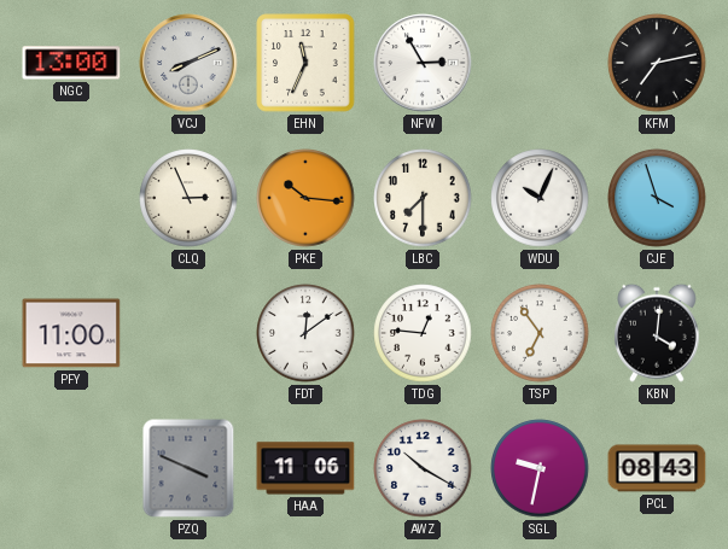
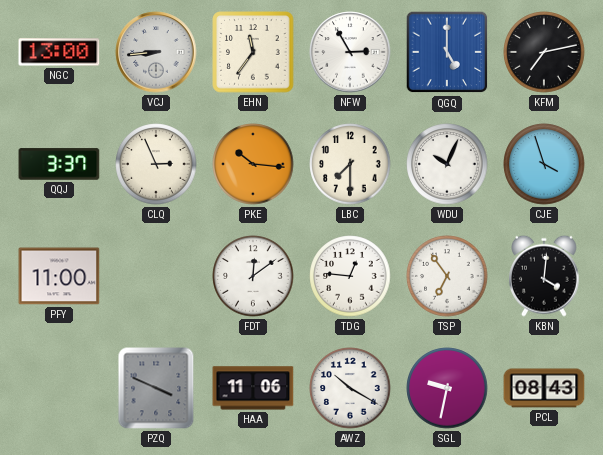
VCJ: 8:11 -> 8:44
EHN: 11:34 -> 11:36
QGQ: none -> 5:00
QQJ: none -> 3:37
